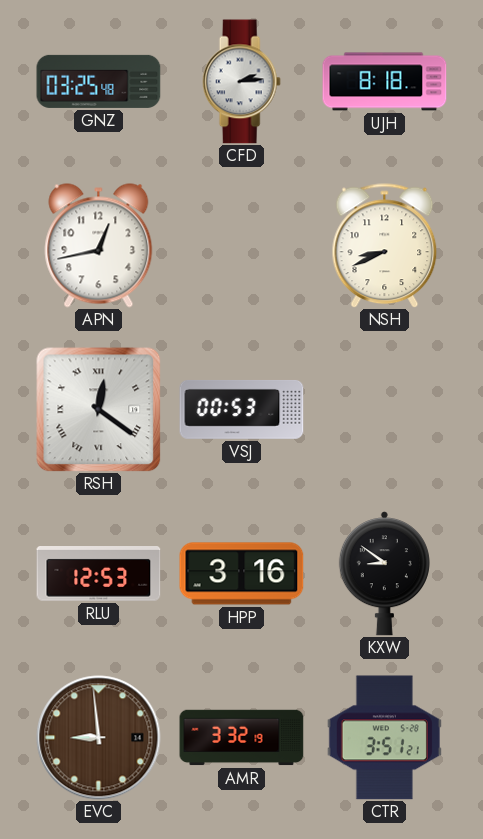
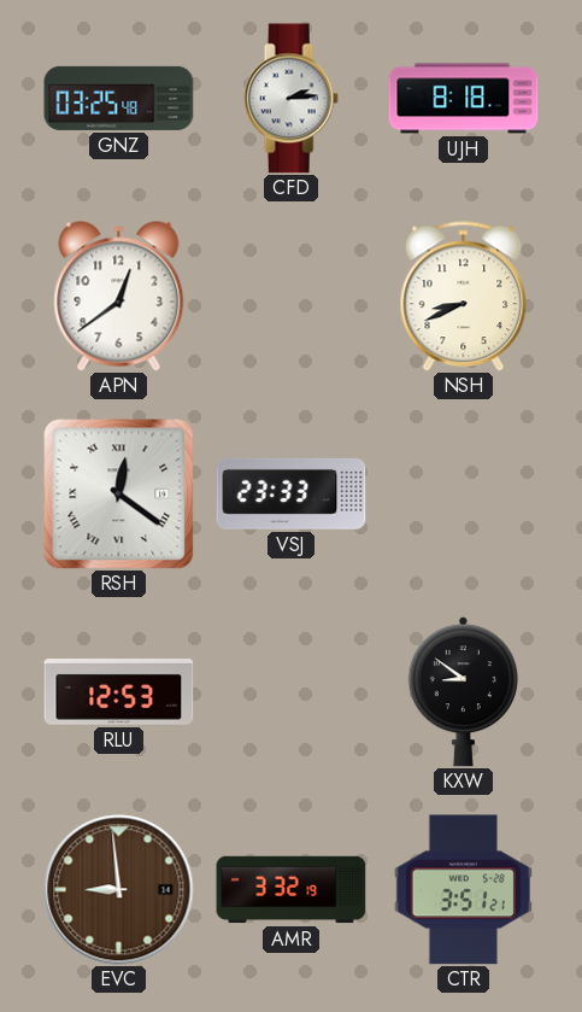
APN: 12:43 -> 12:39
VSJ: 00:53 -> 23:33
HPP: 3:16 -> none
